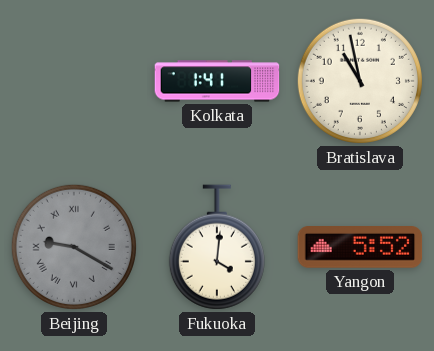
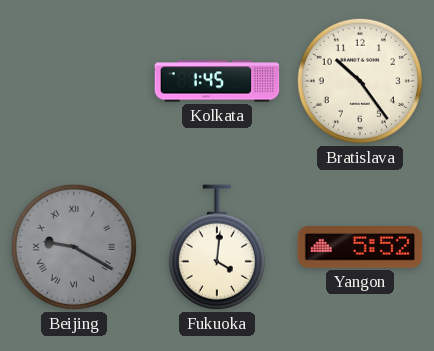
Kolkata: 1:41 -> 1:45
Bratislava: 10:58 -> 10:24
